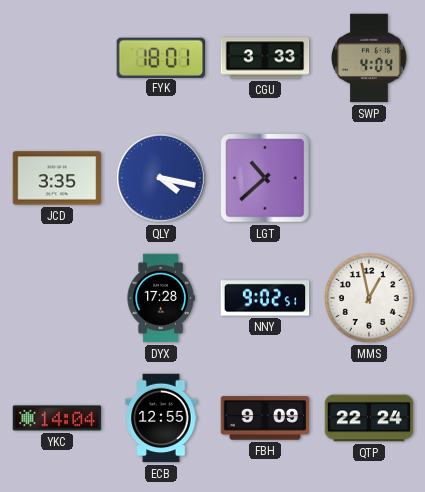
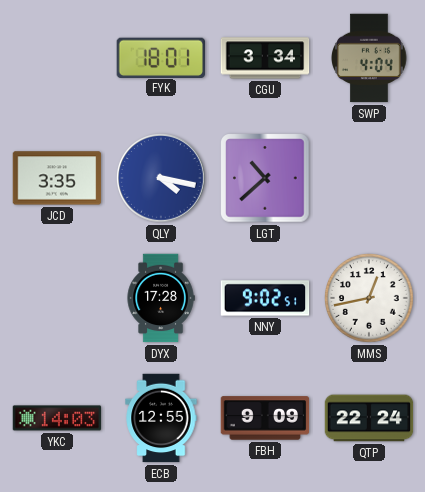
CGU: 3:33 -> 3:34
MMS: 12:58 -> 12:43
YKC: 14:04 -> 14:03
